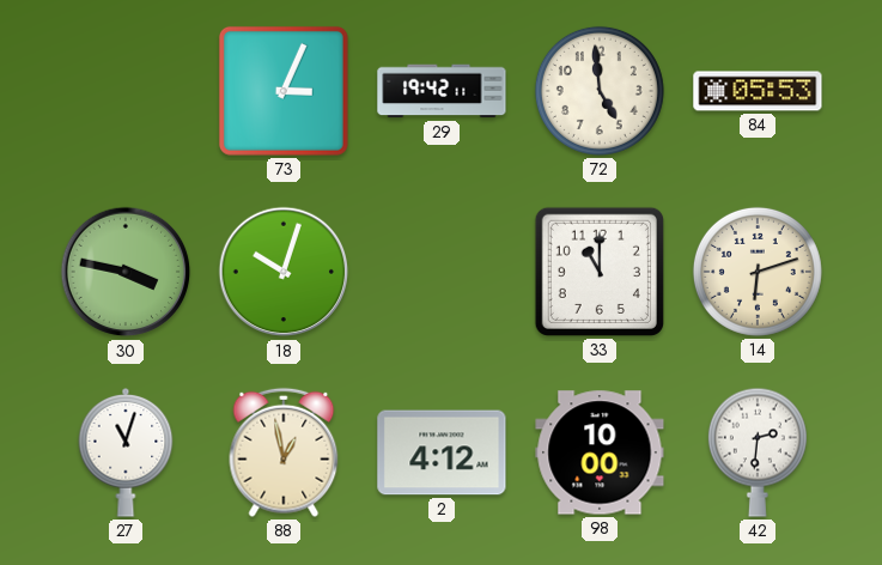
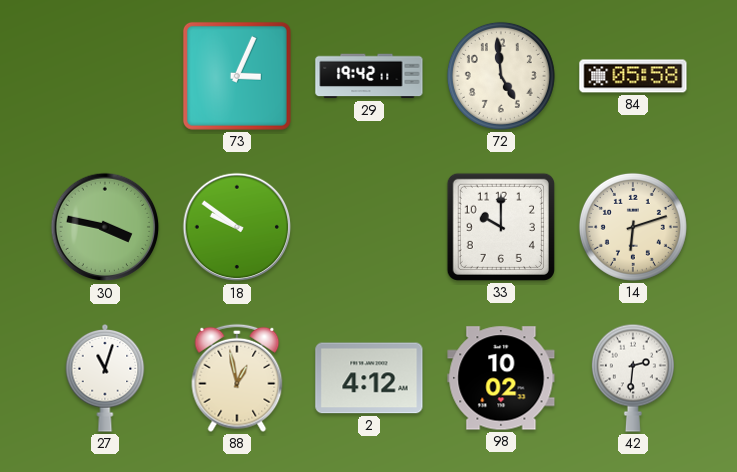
84: 05:53 -> 05:58
18: 10:03 -> 9:51
33: 11:00 -> 10:00
98: 10:00 -> 10:02
